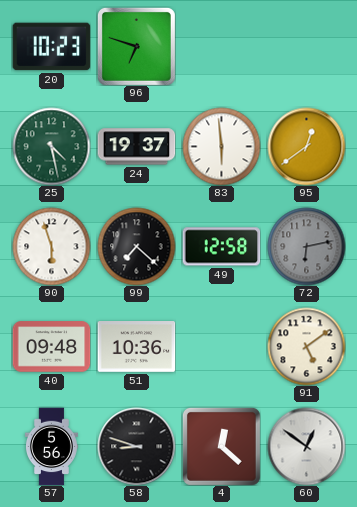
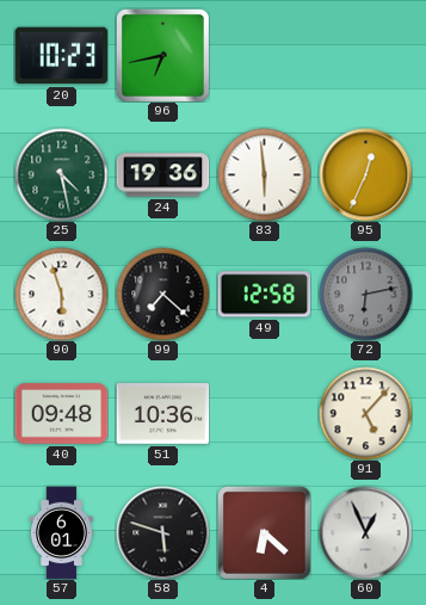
96: 6:48 -> 6:43
24: 19:37 -> 19:36
95: 12:39 -> 12:34
91: 5:09 -> 5:07
57: 5:56 -> 6:01
58: 8:48 -> 5:48
4: 12:22 -> 6:22
60: 12:51 -> 12:56
